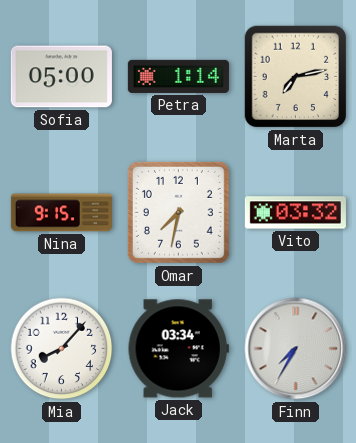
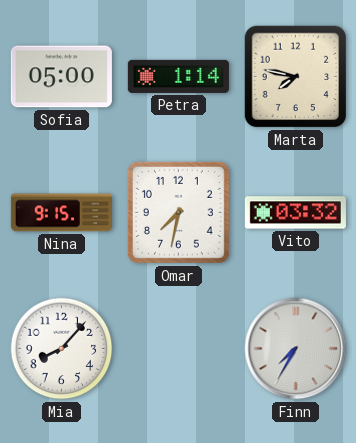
Marta: 7:13 -> 7:47
Jack: 03:34 -> none
